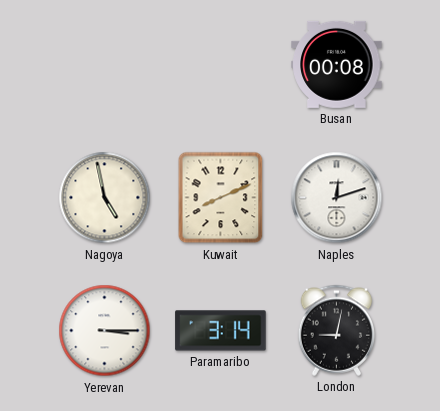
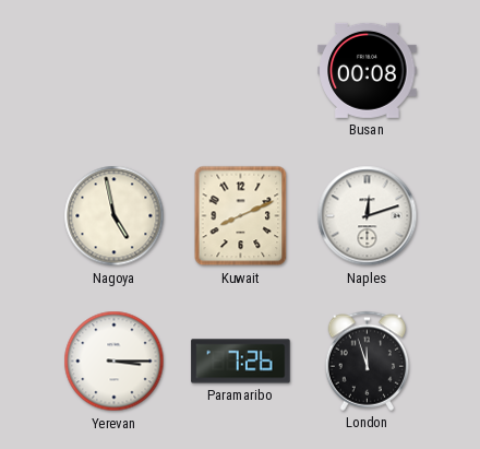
Paramaribo: 3:14 -> 7:26
London: 9:02 -> 11:57
